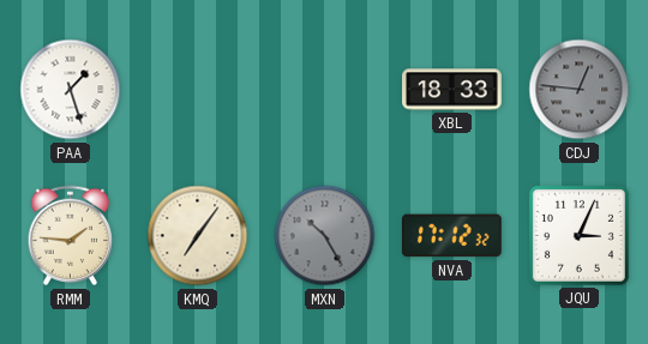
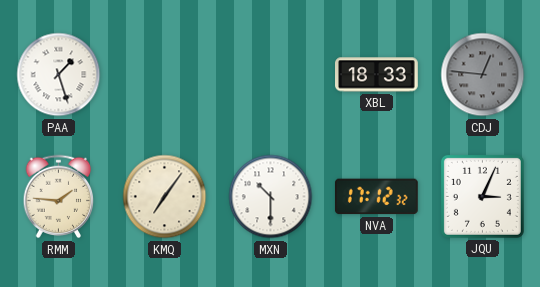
MXN: 10:25 -> 10:30
MXN dial: grey -> white
